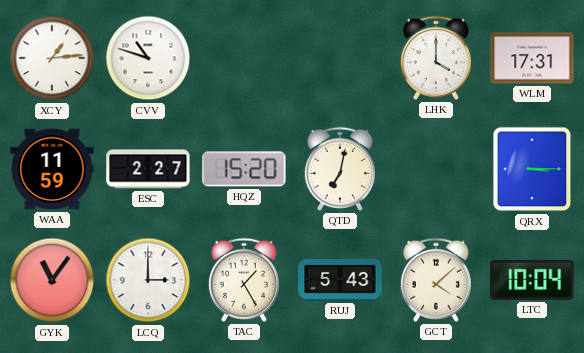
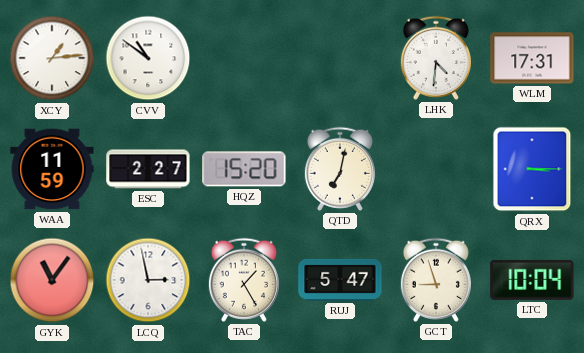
CVV: 10:48 -> 10:51
LHK: 4:00 -> 4:31
LCQ: 3:00 -> 2:58
RUJ: 5:43 -> 5:47
GCT: 4:08 -> 8:57
